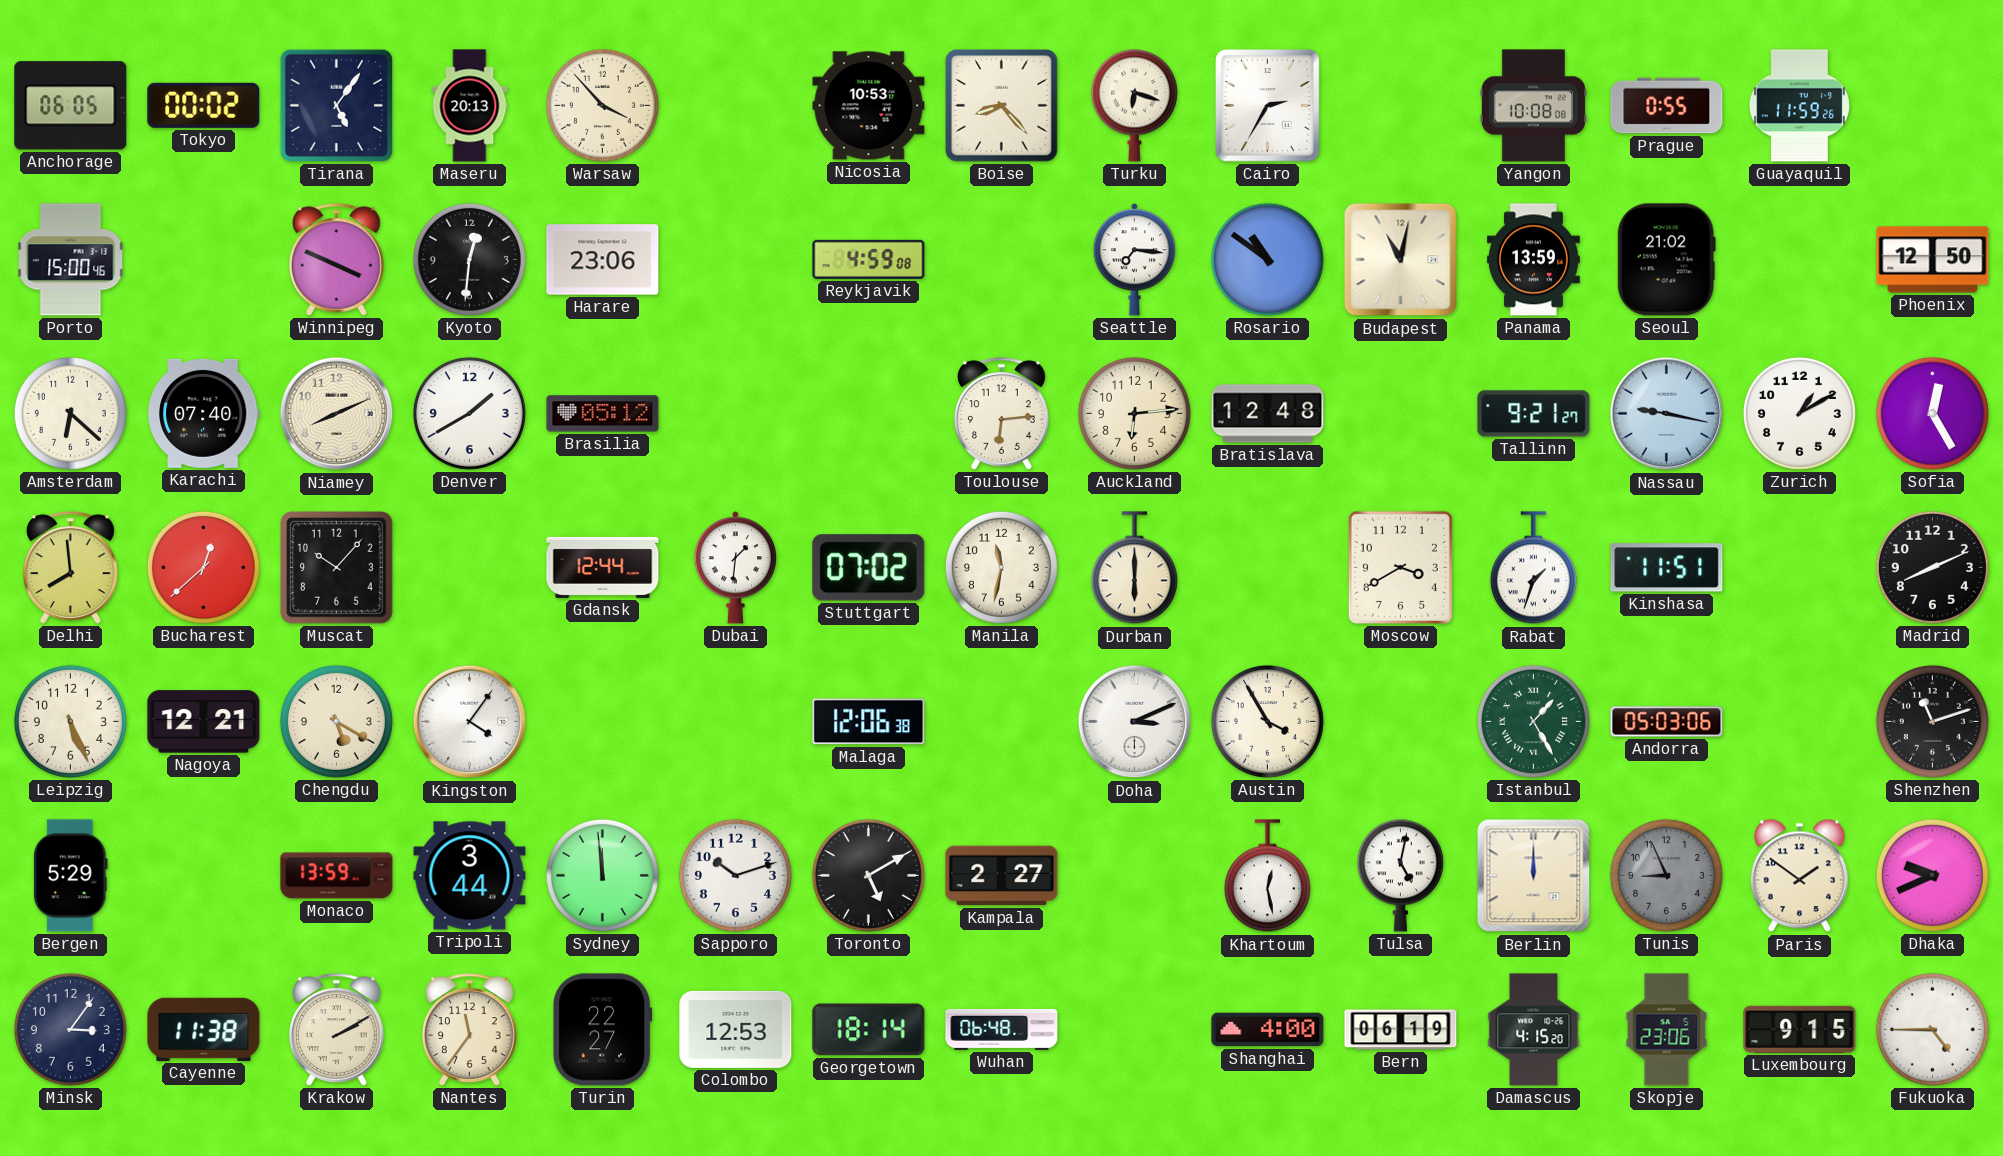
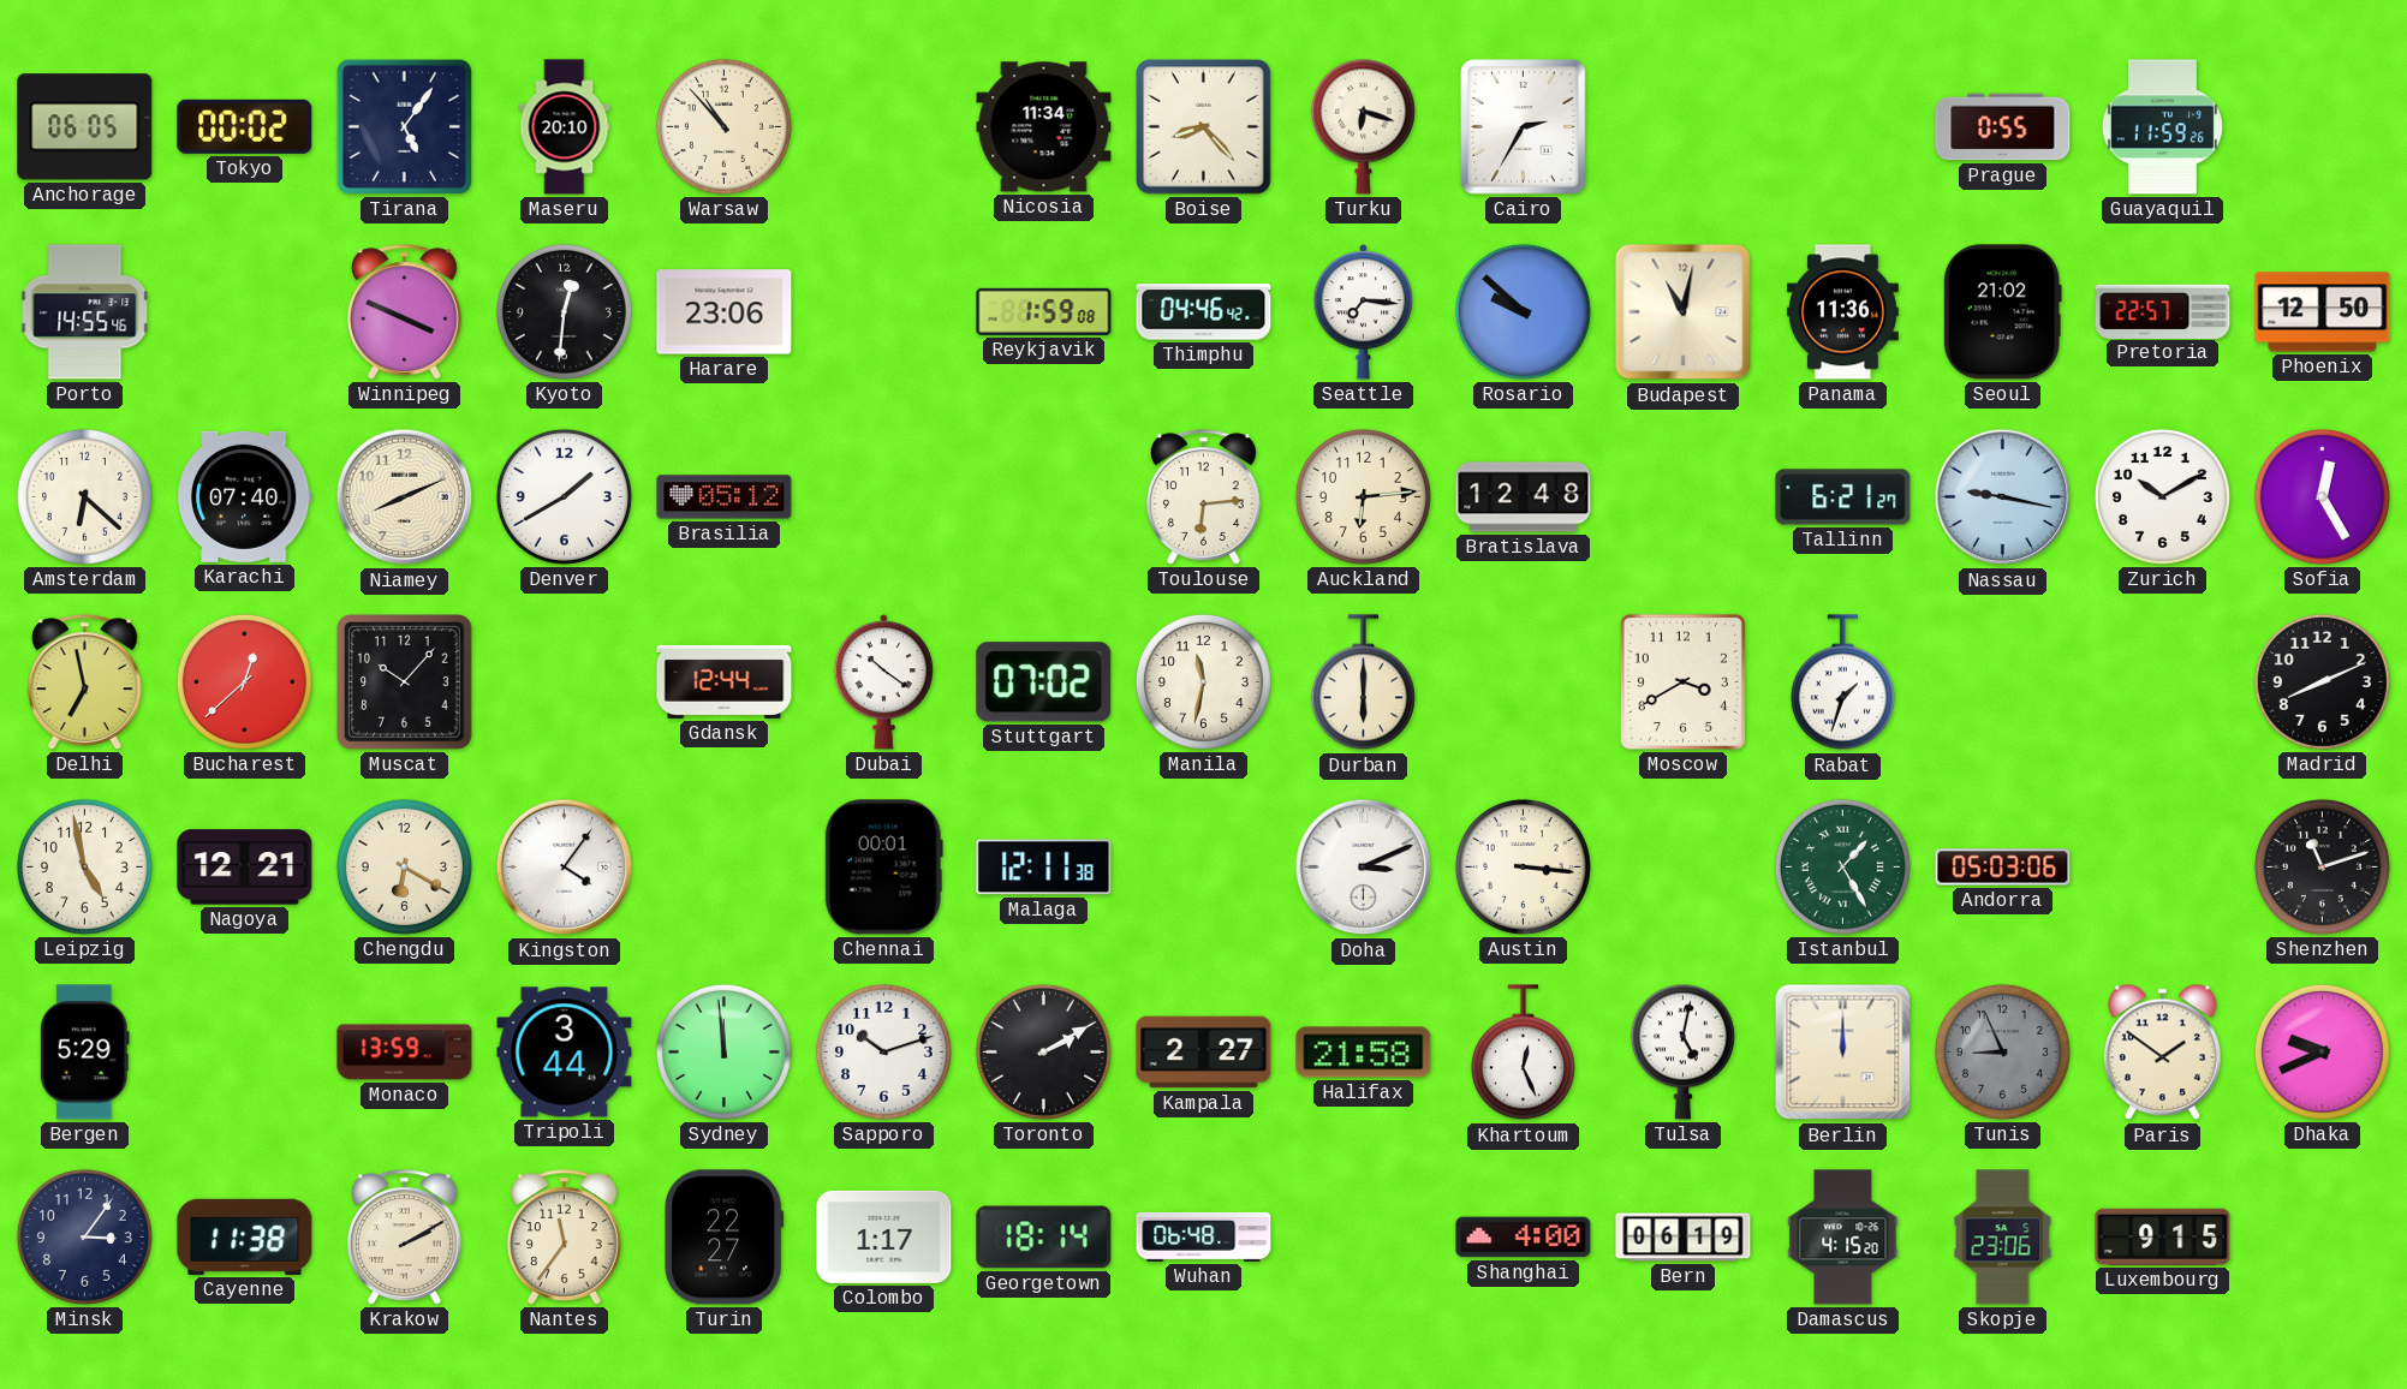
Maseru: 20:13 -> 20:10
Warsaw: 3:53 -> 10:53
Nicosia: 10:53 -> 11:34
Yangon: 10:08 -> none
Porto: 15:00 -> 14:55
Reykjavik: 4:59 -> 1:59
Thimphu: none -> 04:46
Rosario: 10:51 -> 9:52
Panama: 13:59 -> 11:36
Pretoria: none -> 22:57
Tallinn: 9:21 -> 6:21
Zurich: 1:10 -> 10:10
Delhi: 7:59 -> 6:58
Dubai: 1:31 -> 10:21
Kinshasa: 11:51 -> none
Leipzig: 5:26 -> 4:58
Chengdu: 5:20 -> 6:20
Chennai: none -> 00:01
Malaga: 12:06 -> 12:11
Austin: 3:55 -> 3:16
Toronto: 5:10 -> 2:10
Halifax: none -> 21:58
Khartoum: 12:28 -> 12:26
Colombo: 12:53 -> 1:17
Fukuoka: 4:45 -> none
